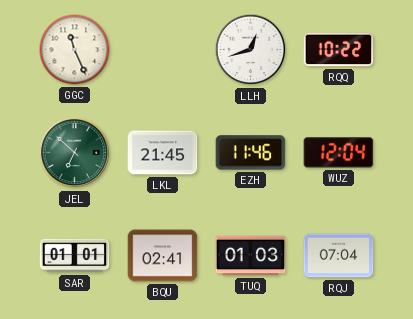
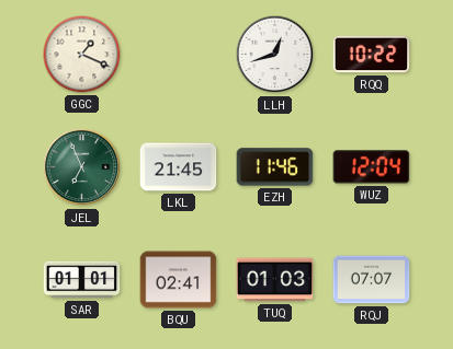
GGC: 11:26 -> 1:19
JEL: 6:52 -> 6:56
RQJ: 07:04 -> 07:07
